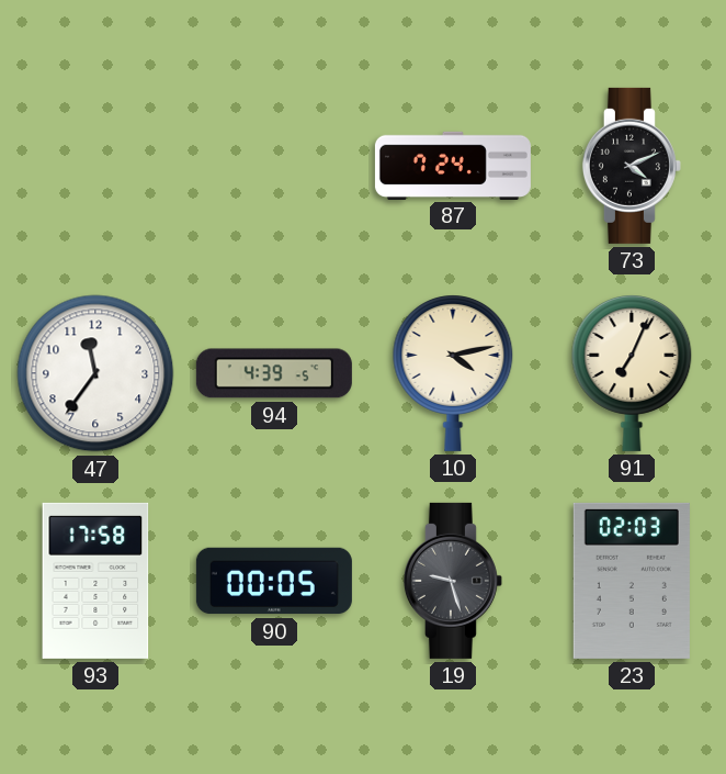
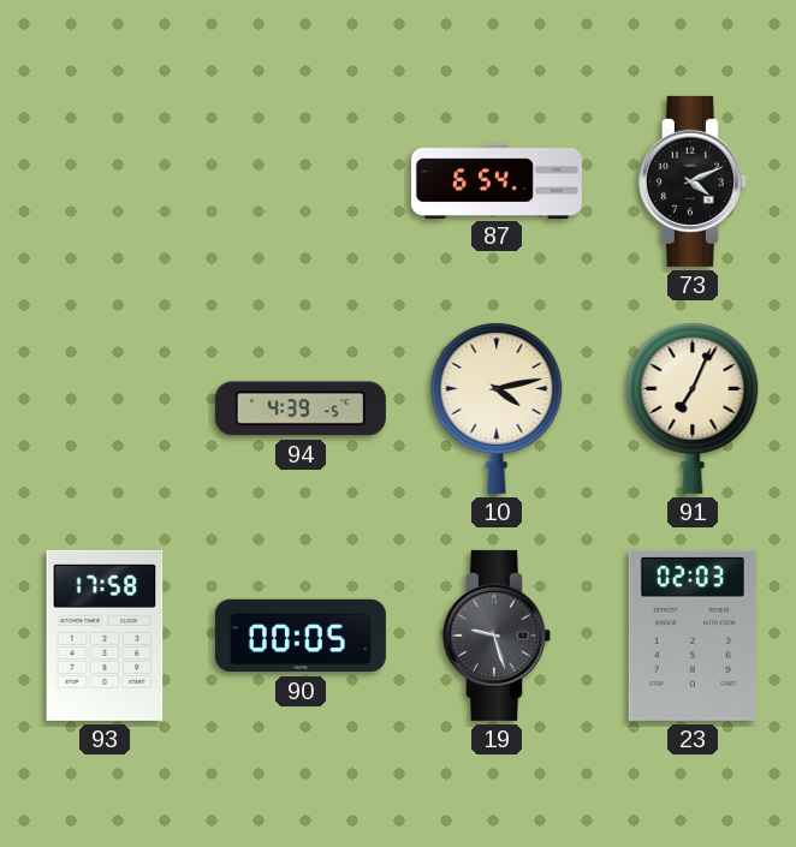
87: 7:24 -> 6:54
47: 11:36 -> none
